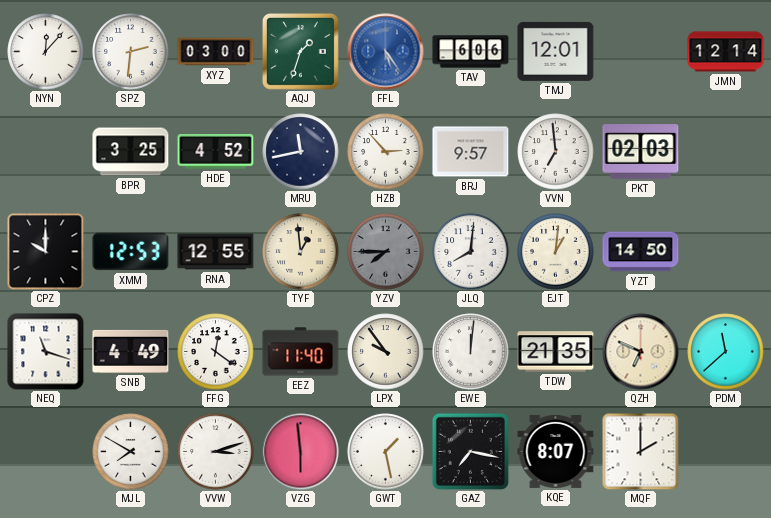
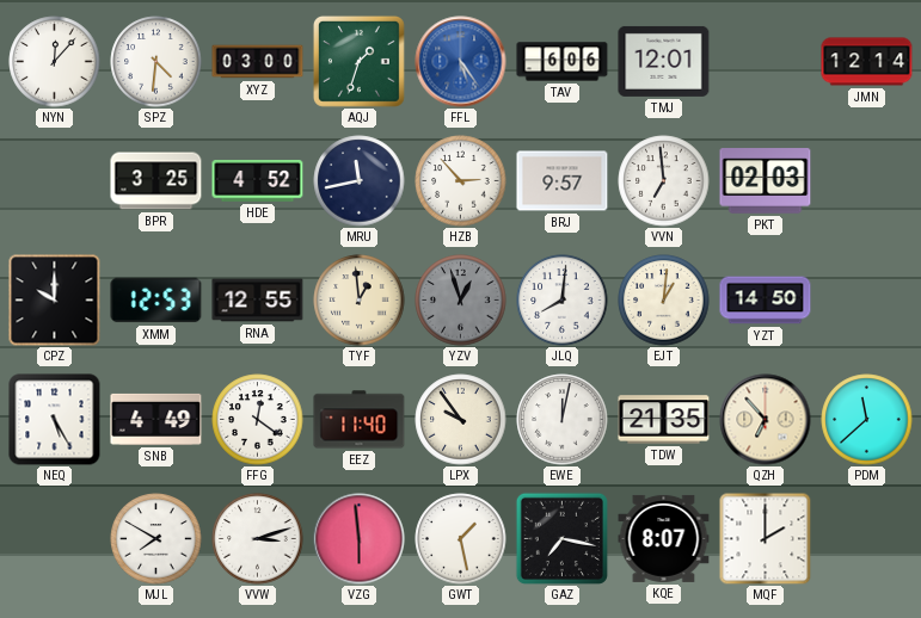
SPZ: 2:31 -> 4:31
YZV: 7:45 -> 12:57
NEQ: 11:18 -> 5:25
EWE: 12:01 -> 12:02
QZH: 6:49 -> 6:53
